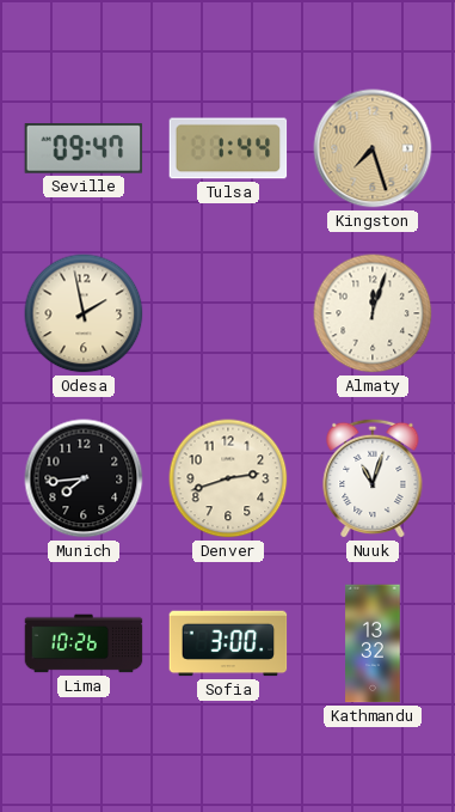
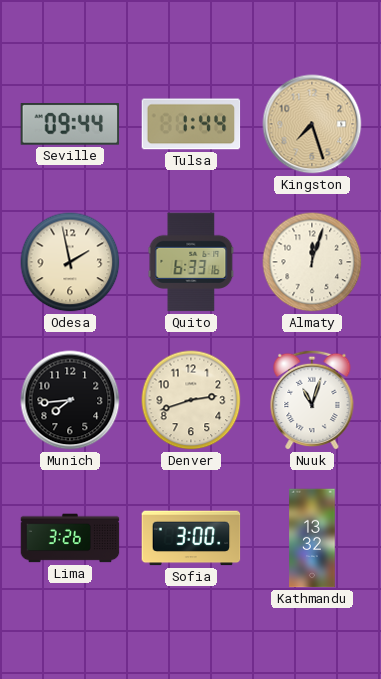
Seville: 09:47 -> 09:44
Quito: none -> 6:33
Lima: 10:26 -> 3:26
